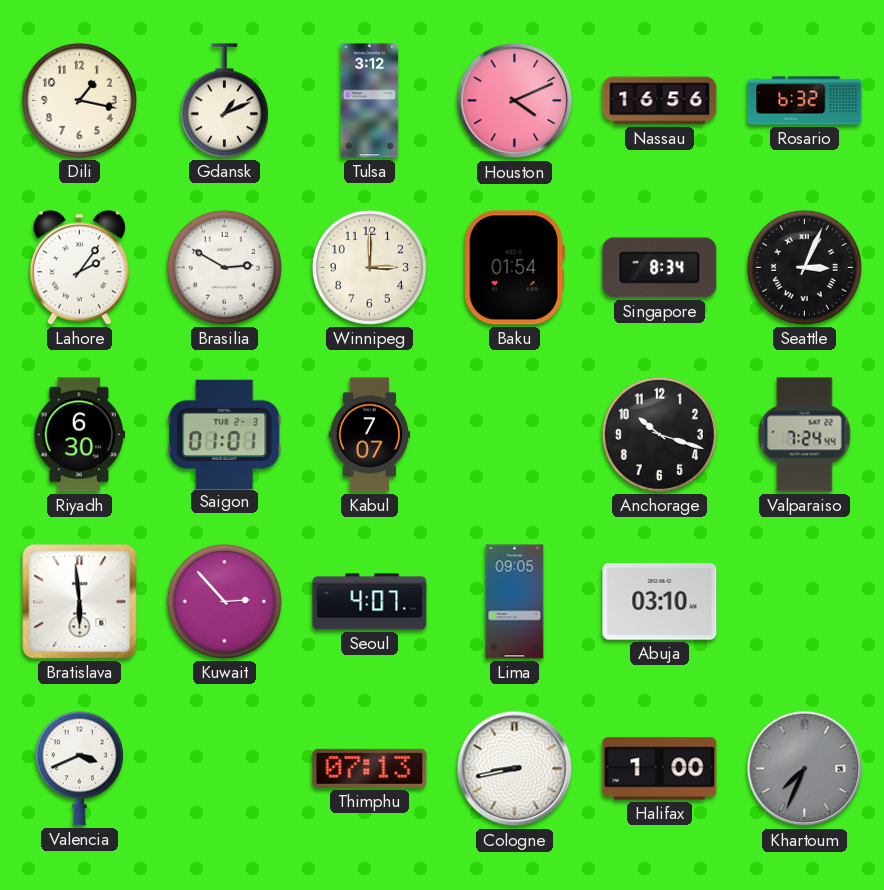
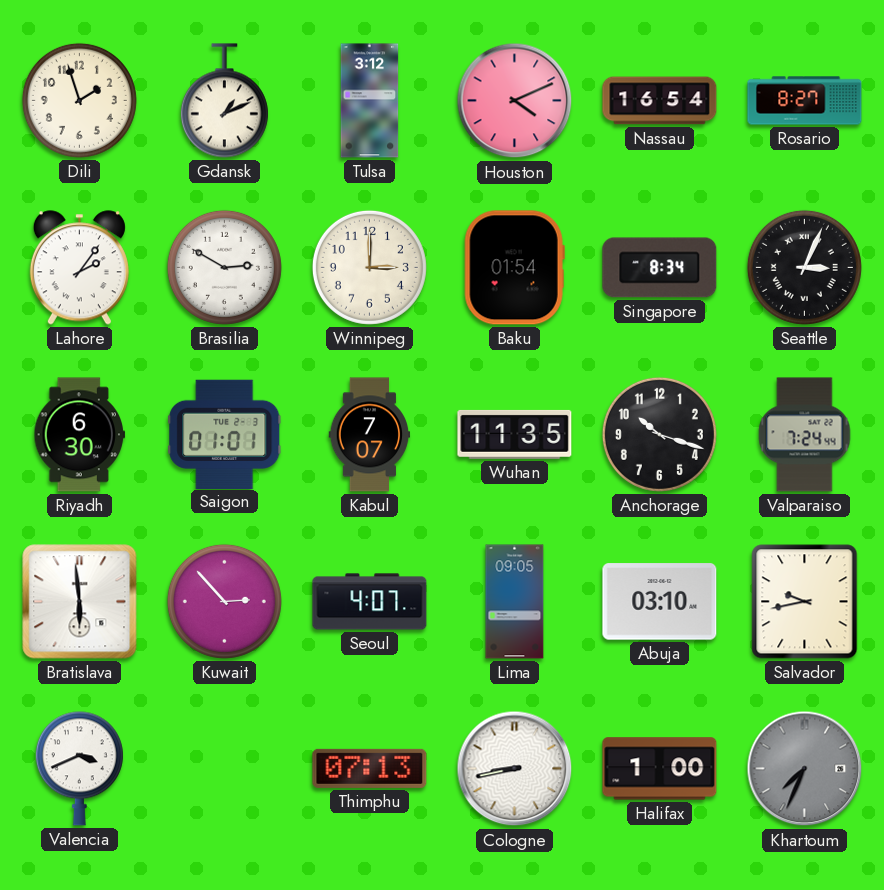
Dili: 1:17 -> 1:57
Nassau: 16:56 -> 16:54
Rosario: 6:32 -> 8:27
Wuhan: none -> 11:35
Salvador: none -> 9:43
